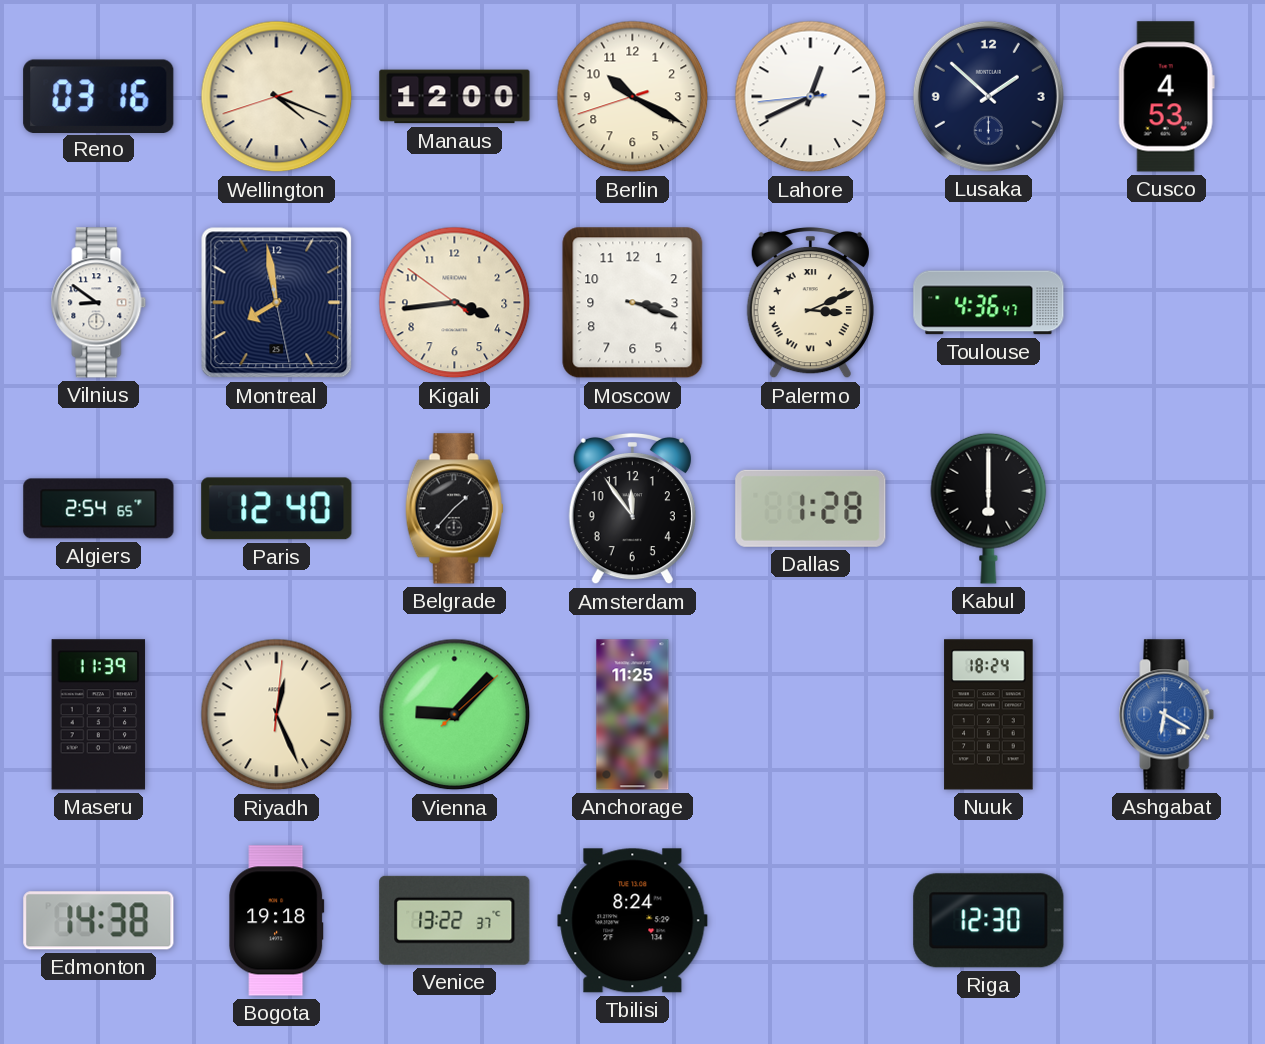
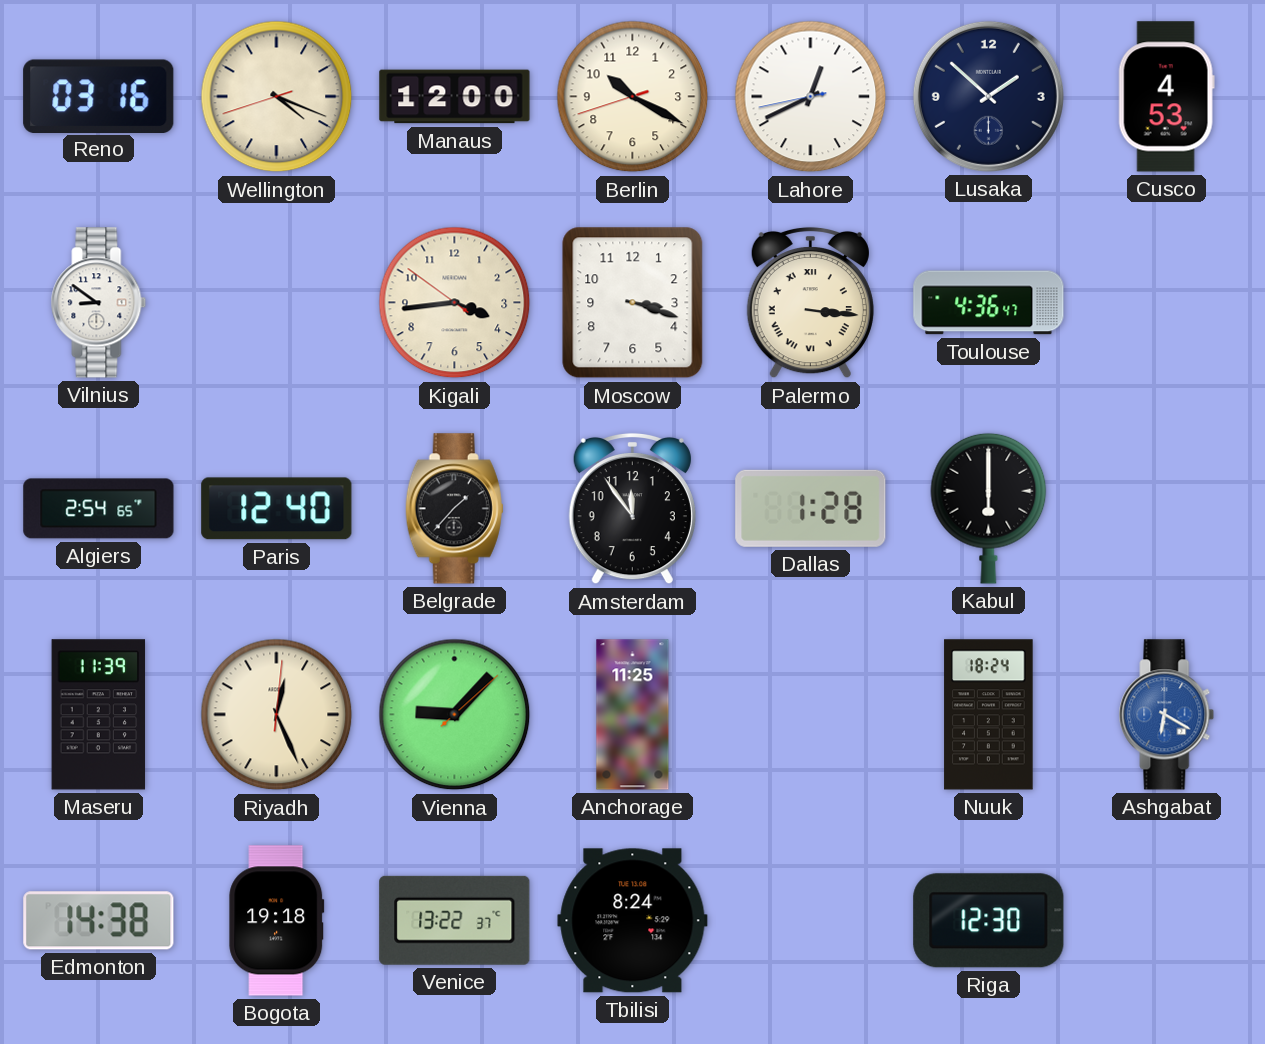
Lahore: 12:40:44 -> 12:40:43
Montreal: 7:58 -> none
Palermo: 3:11 -> 3:16
